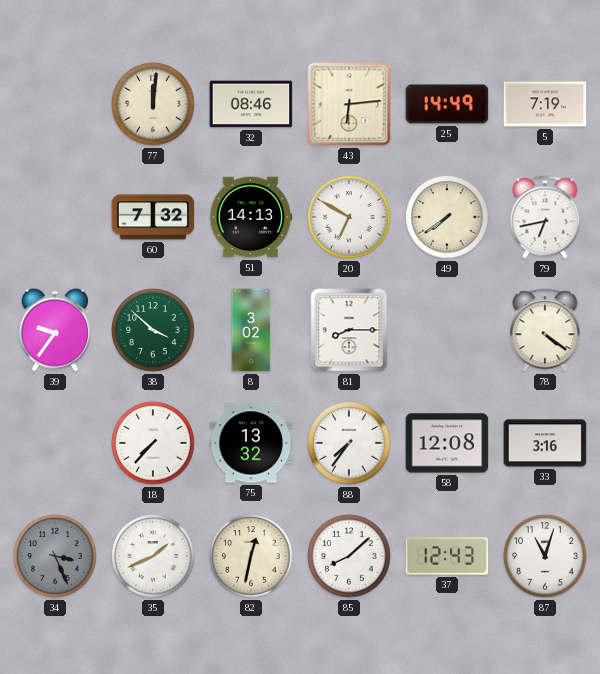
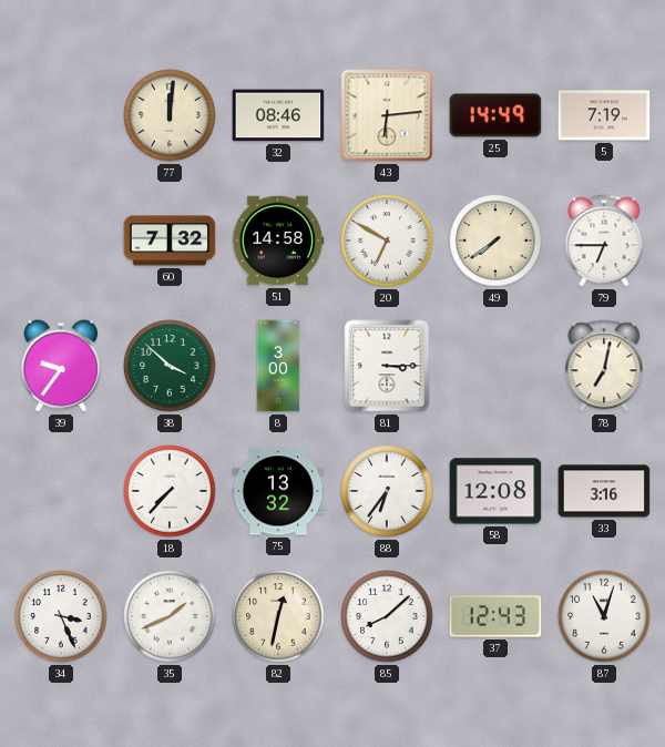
51: 14:13 -> 14:58
79: 6:43 -> 6:45
8: 3:02 -> 3:00
81: 8:15 -> 3:15
78: 4:21 -> 7:02
88: 7:36 -> 6:36
34 dial: grey -> white
